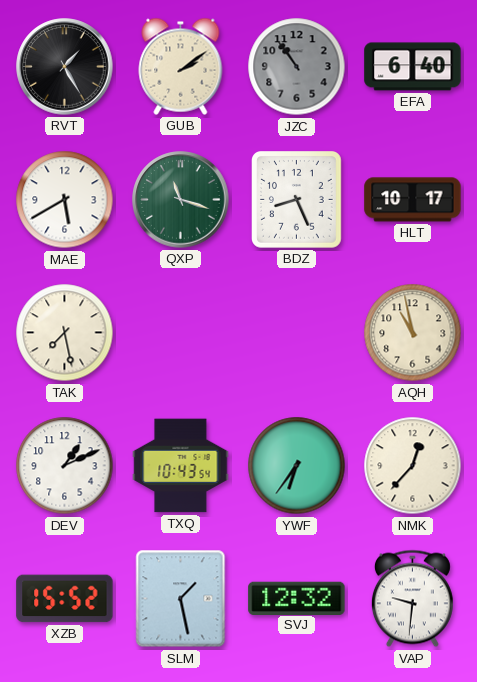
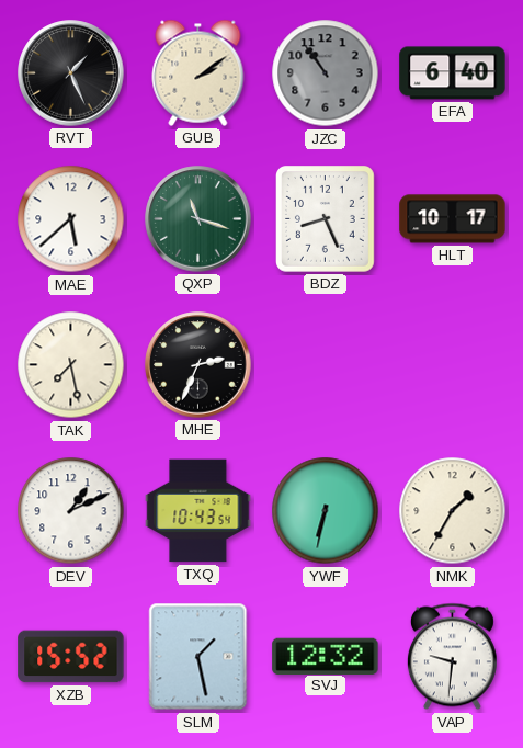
RVT: 1:25 -> 1:26
MAE: 5:40 -> 5:38
MHE: none -> 2:34
AQH: 10:58 -> none
YWF: 6:36 -> 6:32
NMK: 12:37 -> 1:35
